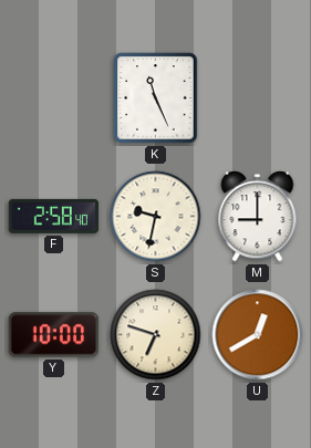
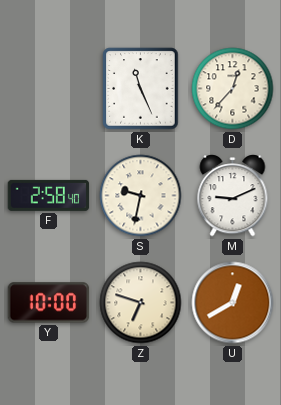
D: none -> 12:37
M: 9:00 -> 9:11
